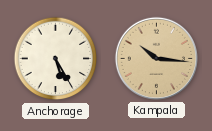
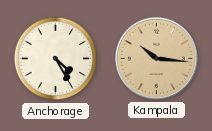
Anchorage: 5:25 -> 4:25
